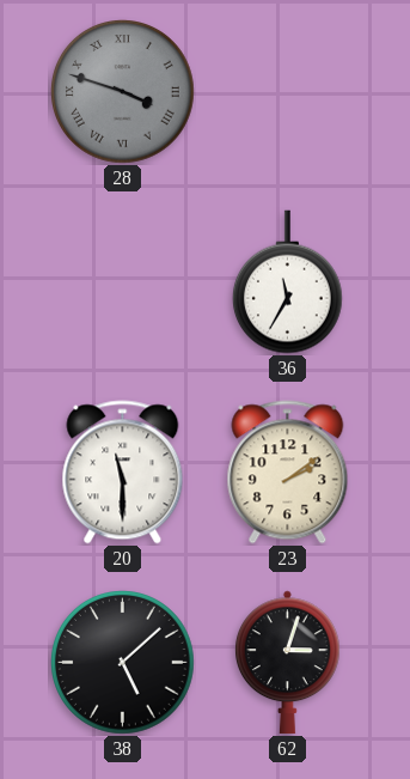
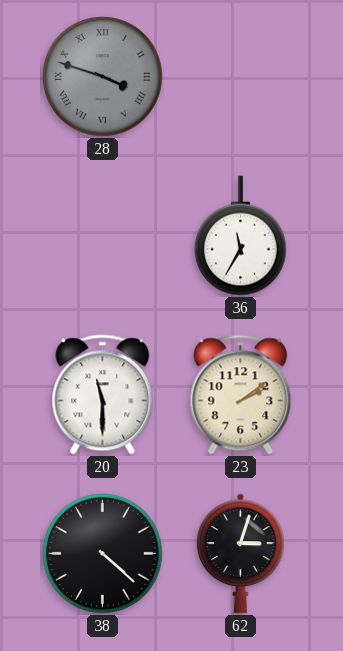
38: 5:08 -> 4:22
